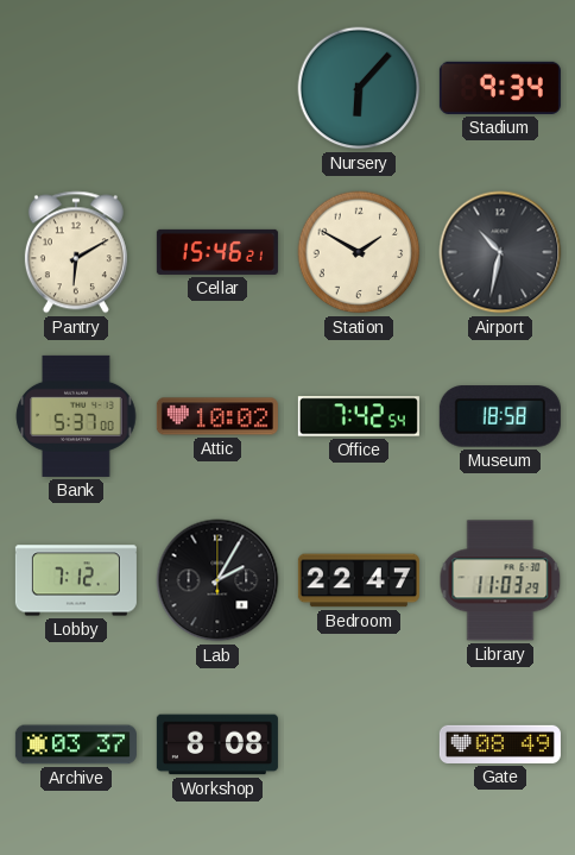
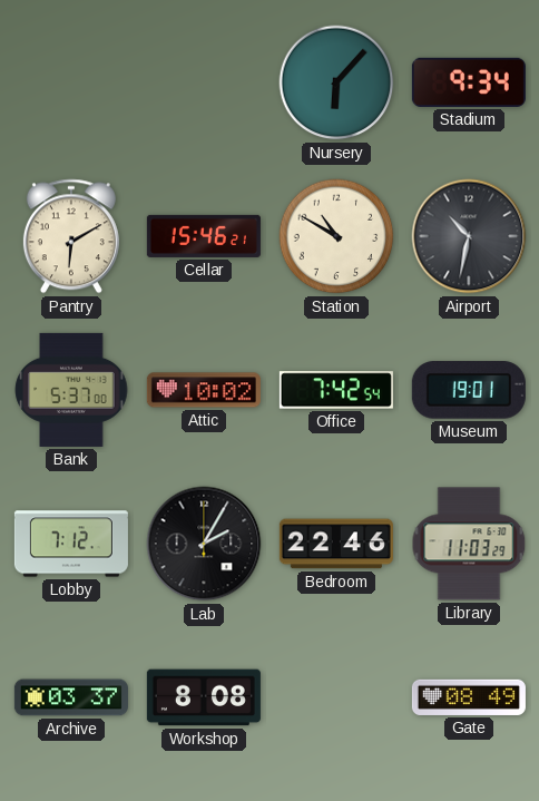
Station: 1:50 -> 10:50
Museum: 18:58 -> 19:01
Bedroom: 22:47 -> 22:46
